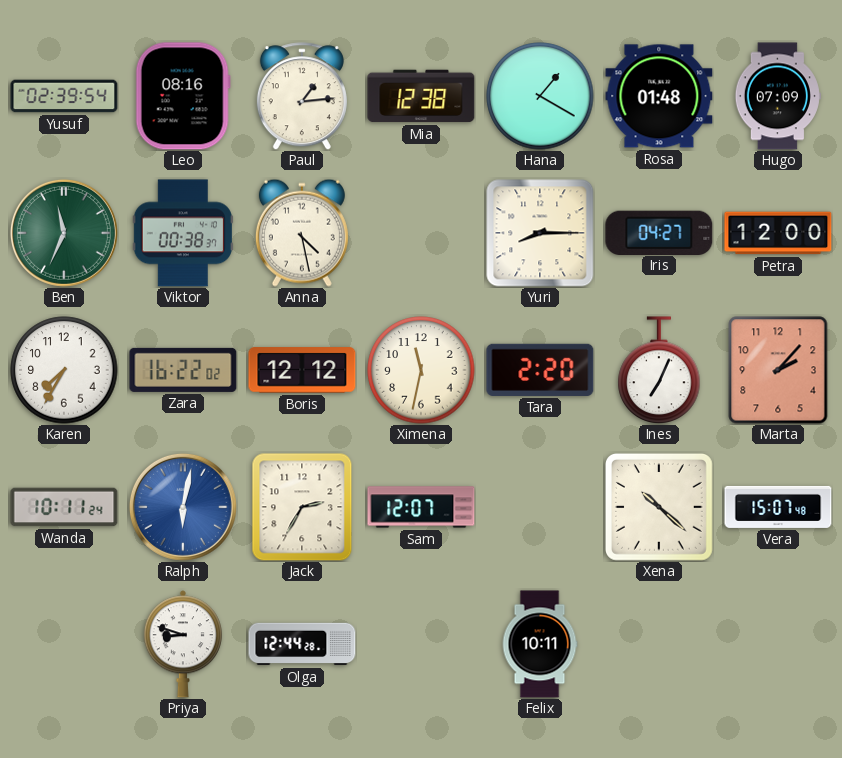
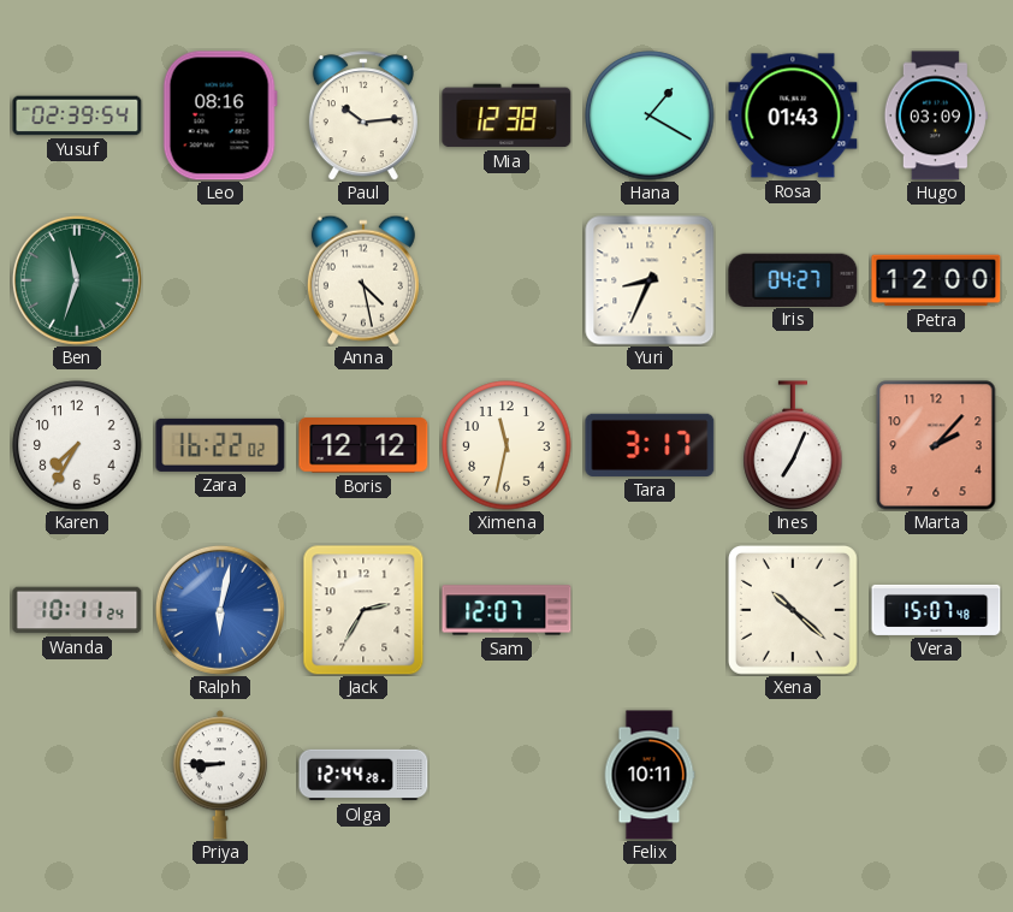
Paul: 1:14 -> 10:14
Rosa: 01:48 -> 01:43
Hugo: 07:09 -> 03:09
Ben: 11:34 -> 11:33
Viktor: 00:38 -> none
Yuri: 8:15 -> 8:34
Tara: 2:20 -> 3:17
Priya: 8:48 -> 8:45
